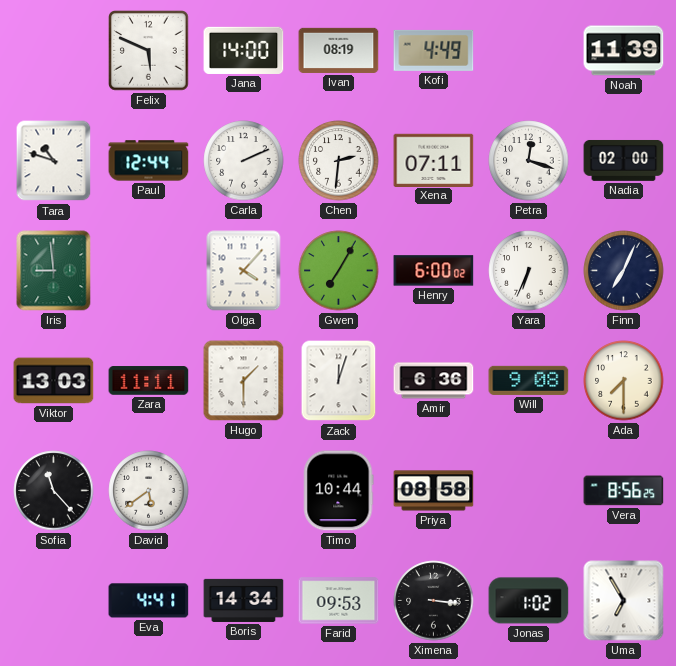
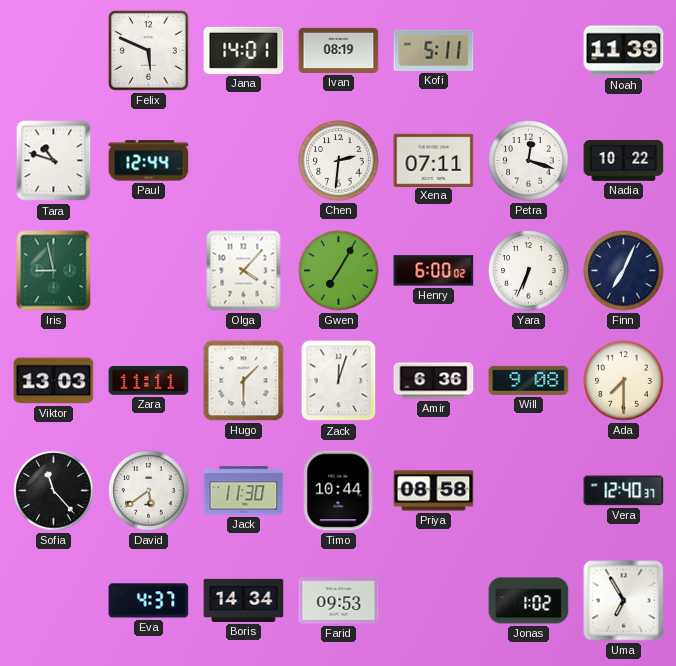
Jana: 14:00 -> 14:01
Kofi: 4:49 -> 5:11
Carla: 2:11 -> none
Nadia: 02:00 -> 10:22
Iris: 8:59 -> 8:58
Jack: none -> 11:30
Vera: 8:56 -> 12:40
Eva: 4:41 -> 4:37
Ximena: 3:16 -> none
